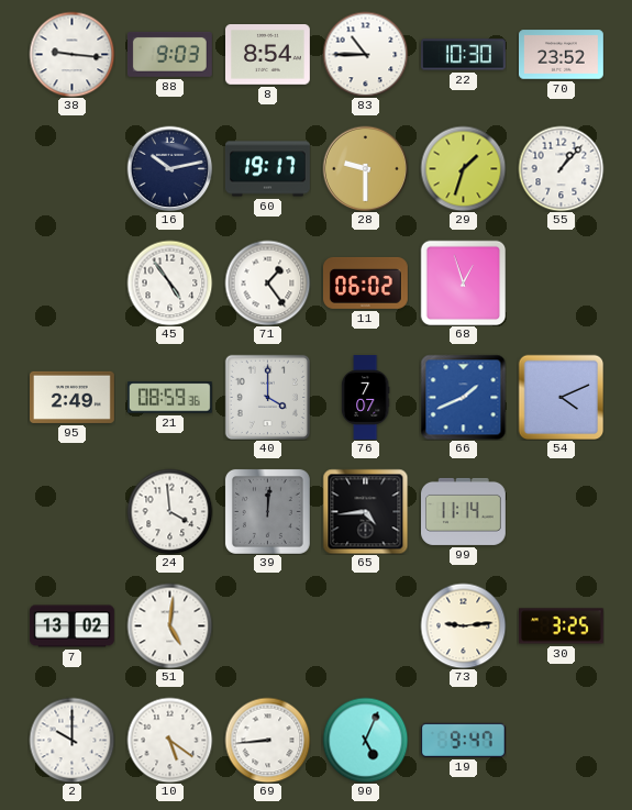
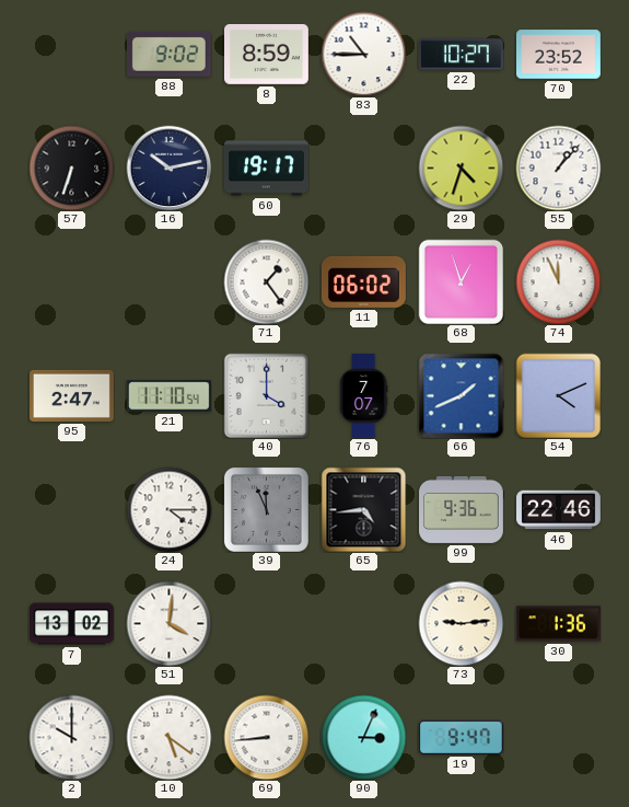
38: 9:16 -> none
88: 9:03 -> 9:02
8: 8:54 -> 8:59
22: 10:30 -> 10:27
57: none -> 6:33
28: 9:30 -> none
29: 1:33 -> 4:33
45: 4:54 -> none
74: none -> 11:56
95: 2:49 -> 2:47
21: 08:59 -> 11:10
24: 3:59 -> 4:15
39: 12:01 -> 11:56
99: 11:14 -> 9:36
46: none -> 22:46
51: 5:01 -> 4:01
30: 3:25 -> 1:36
90: 5:04 -> 3:04
